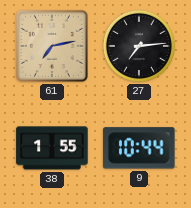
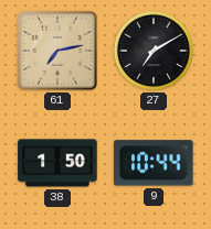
27: 7:14 -> 7:10
38: 1:55 -> 1:50
